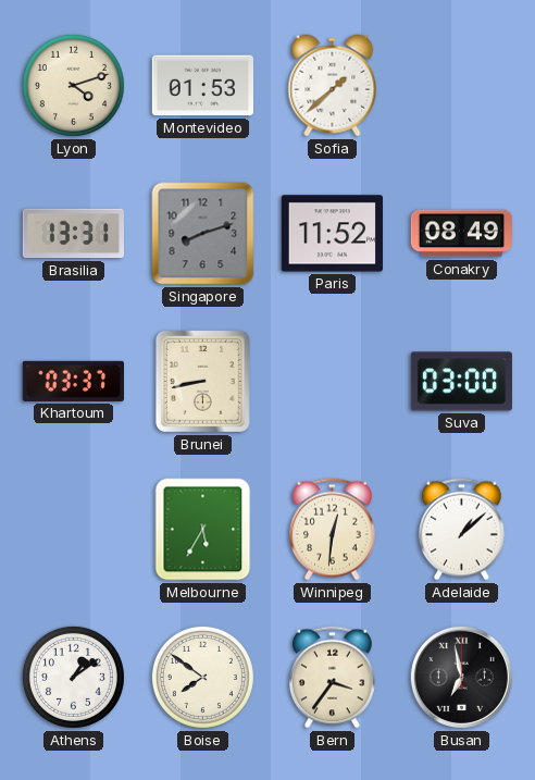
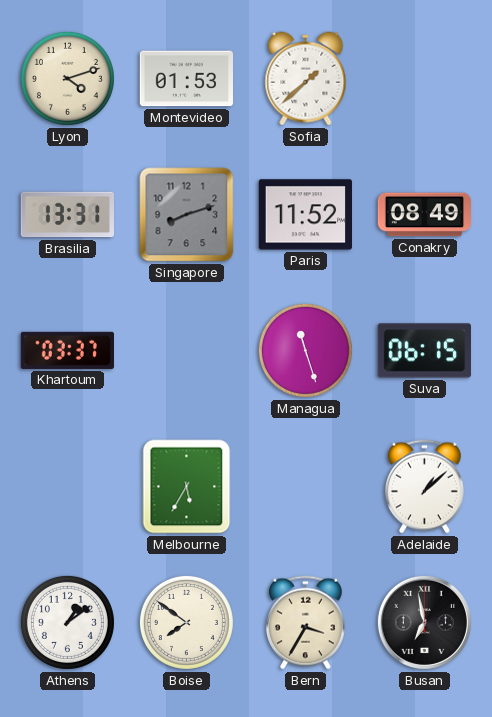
Brunei: 8:43 -> none
Managua: none -> 11:27
Suva: 03:00 -> 06:15
Winnipeg: 12:31 -> none
Bern: 3:36 -> 3:35
